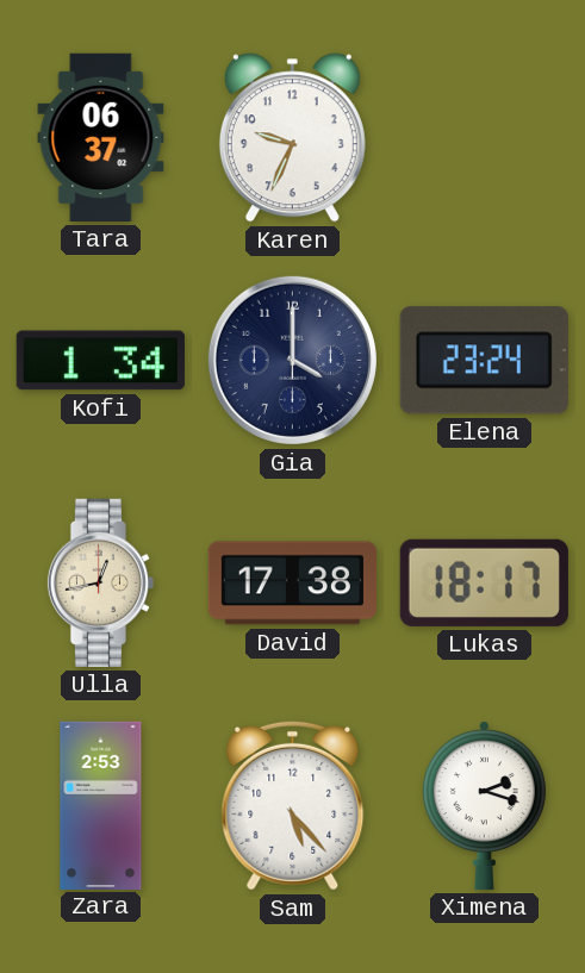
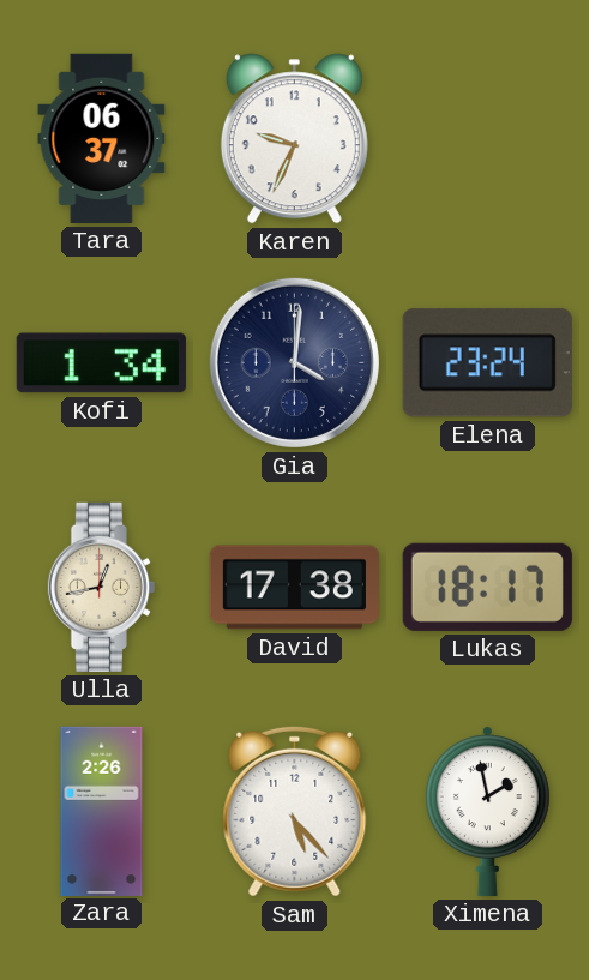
Gia: 4:00 -> 4:01
Zara: 2:53 -> 2:26
Ximena: 2:18 -> 1:58
